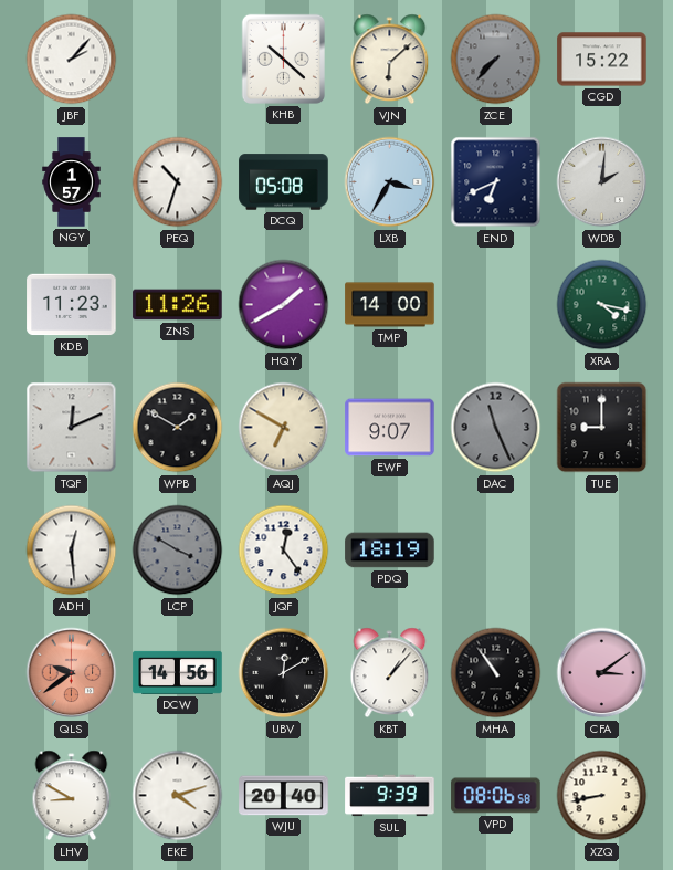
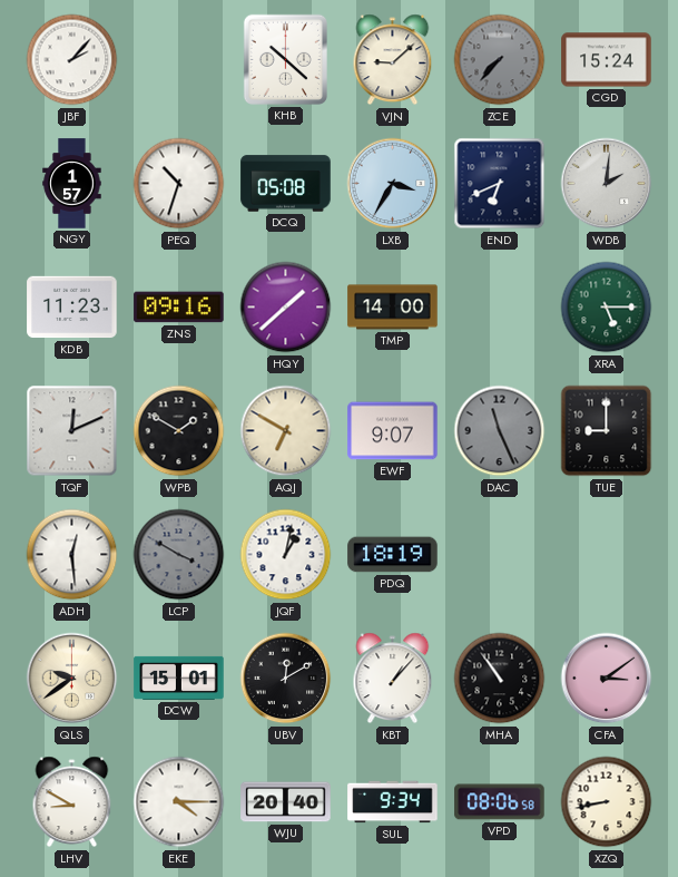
VJN: 6:08 -> 9:08
CGD: 15:22 -> 15:24
ZNS: 11:26 -> 09:16
HQY: 1:40 -> 1:38
XRA: 4:17 -> 5:15
JQF: 12:24 -> 1:02
QLS dial: salmon -> cream
DCW: 14:56 -> 15:01
EKE: 4:12 -> 4:15
SUL: 9:39 -> 9:34
